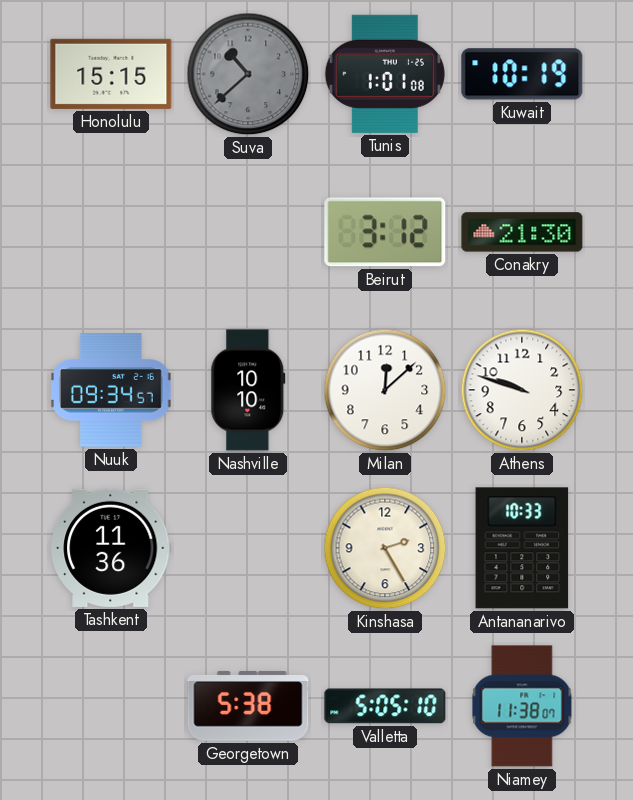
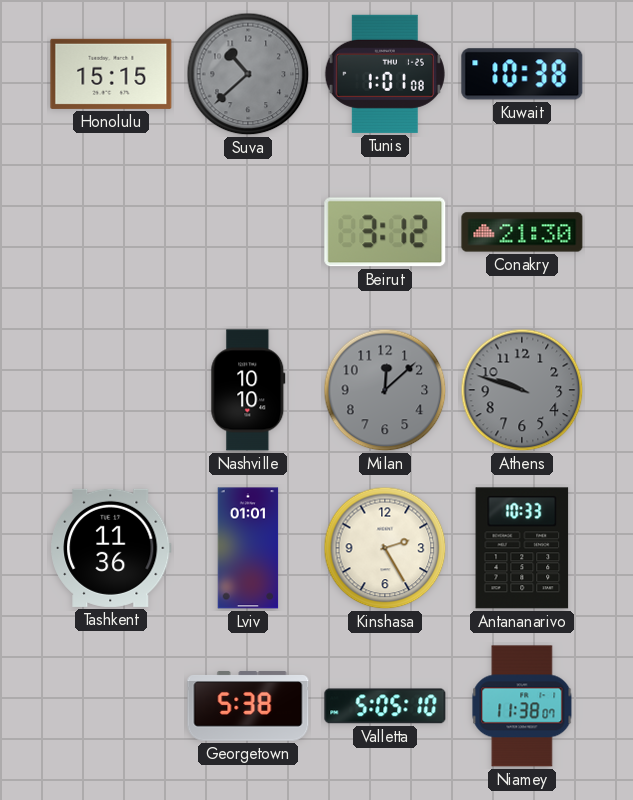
Kuwait: 10:19 -> 10:38
Nuuk: 09:34 -> none
Milan dial: white -> grey
Athens dial: white -> grey
Lviv: none -> 01:01
